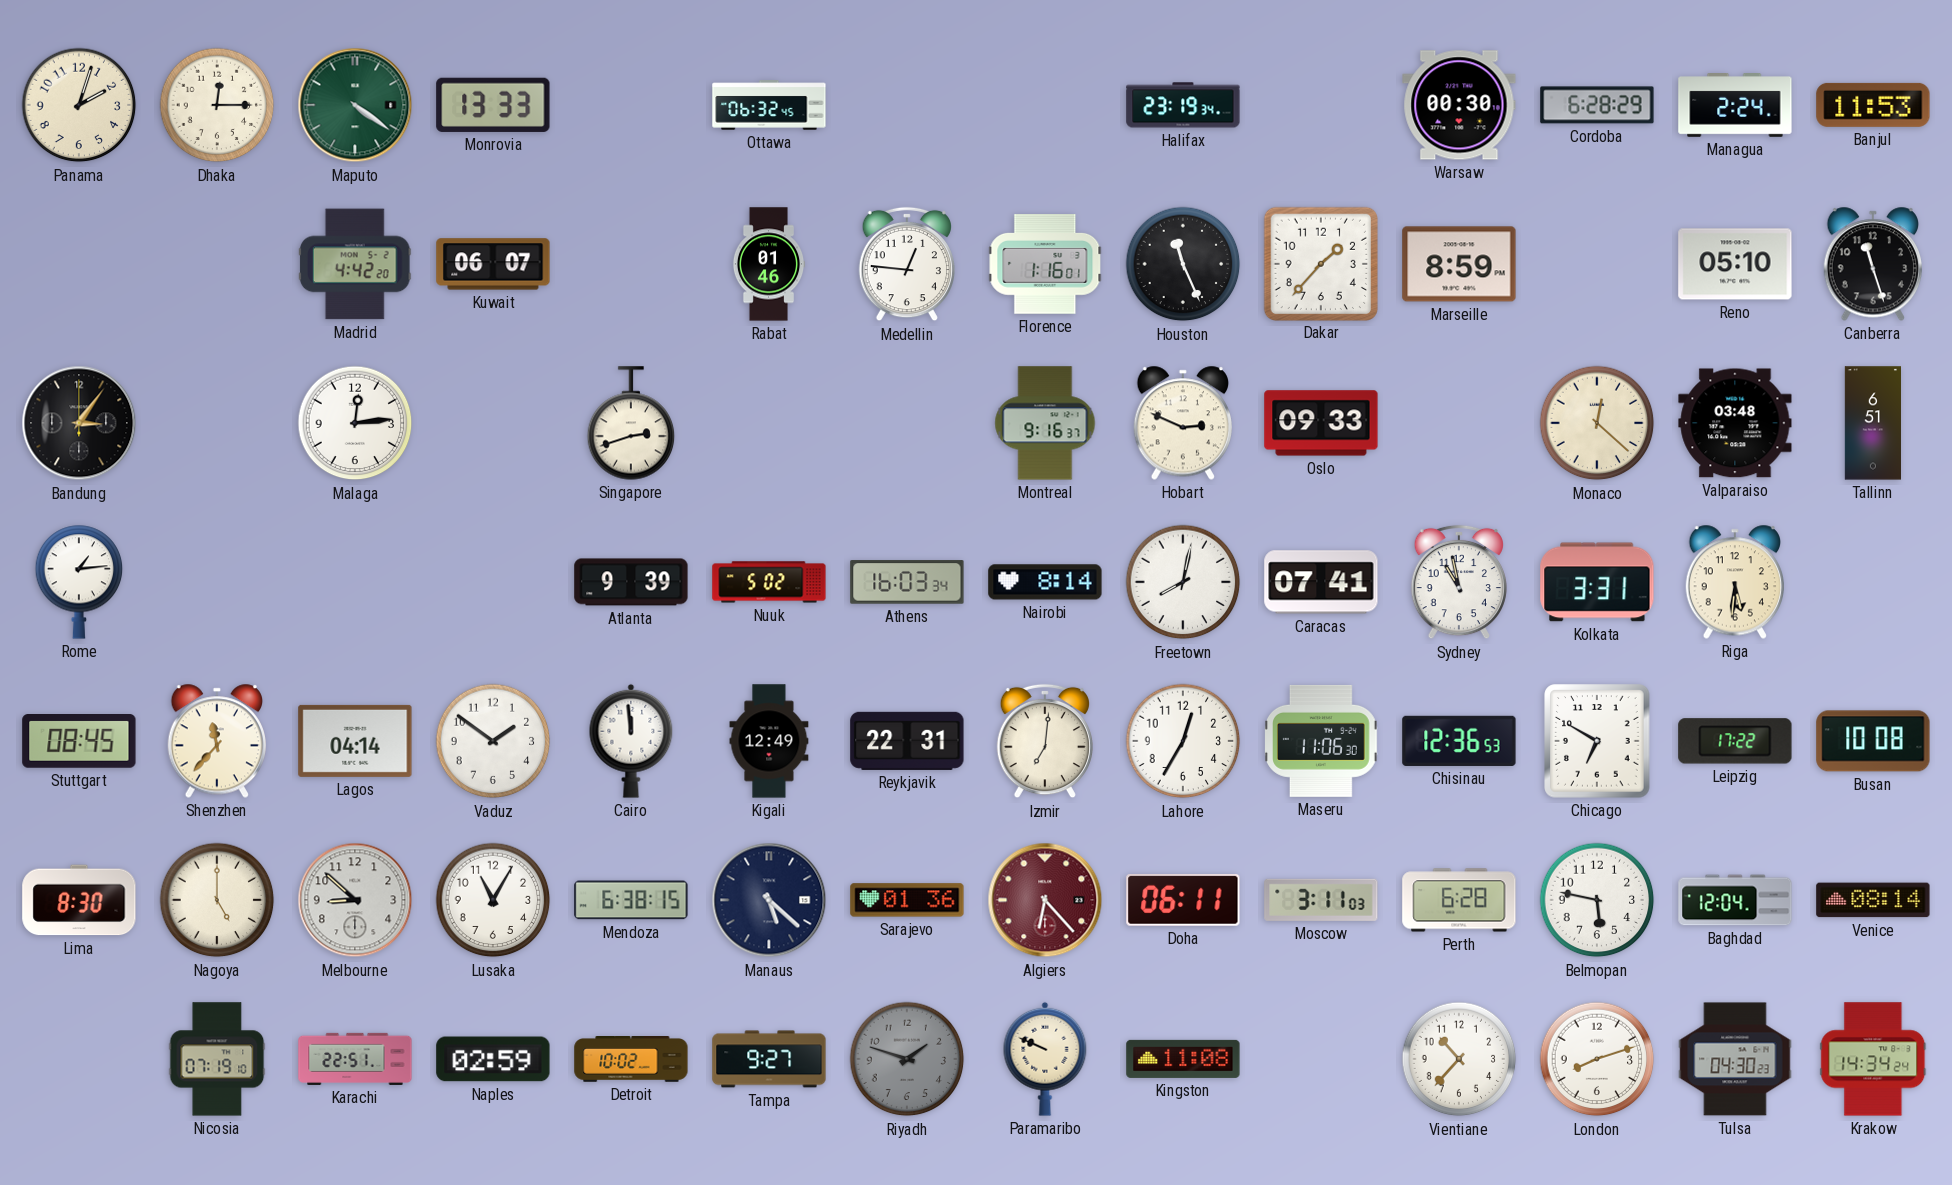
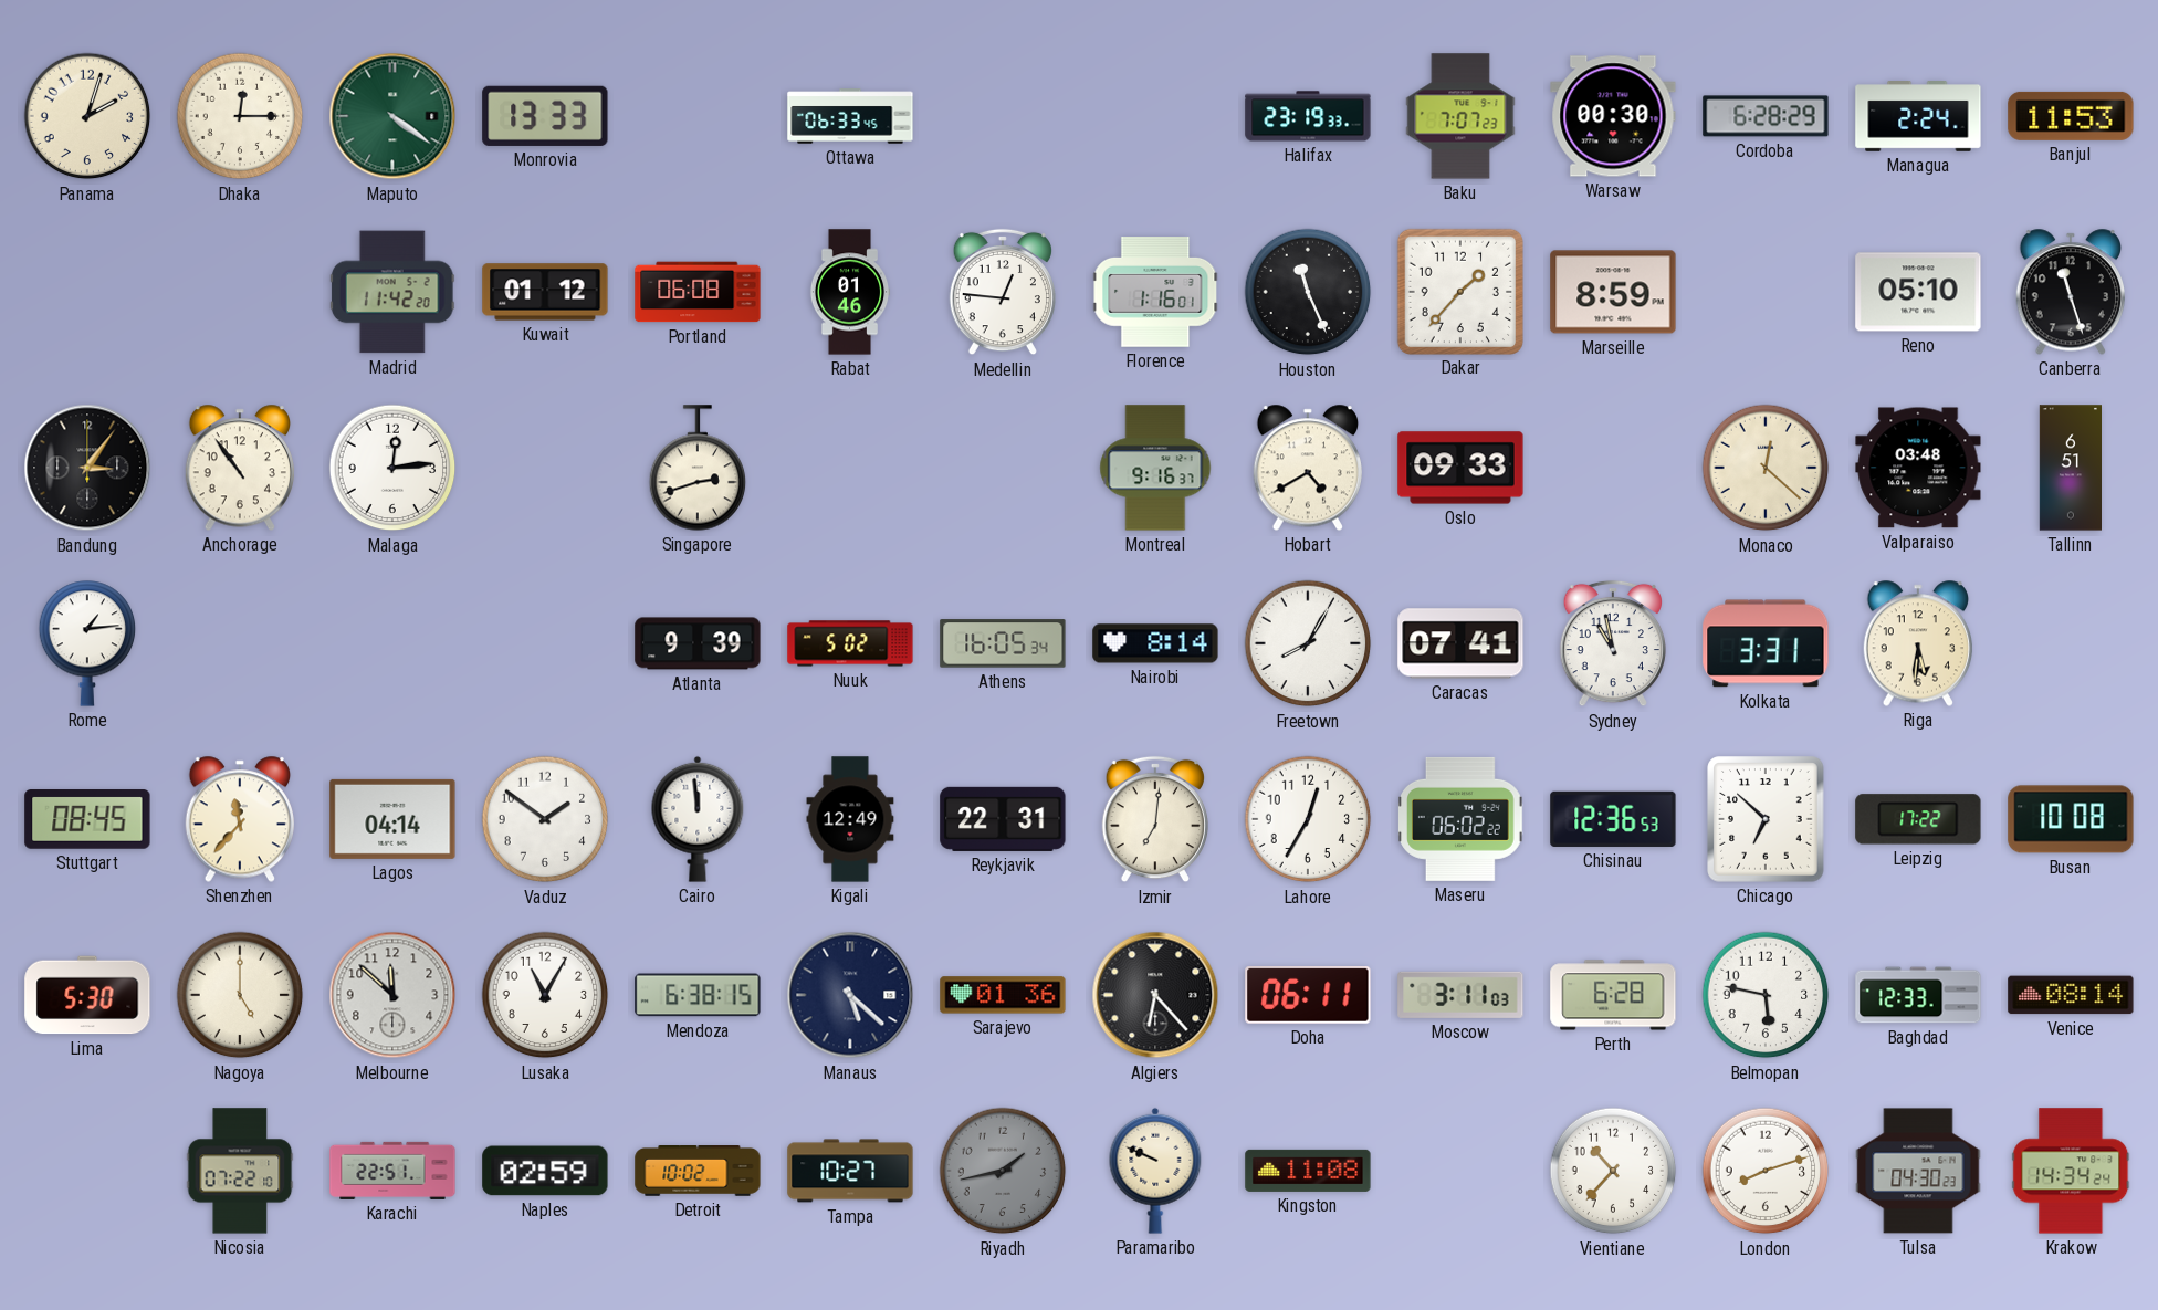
Ottawa: 06:32 -> 06:33
Halifax: 23:19:34 -> 23:19:33
Baku: none -> 7:07
Madrid: 4:42 -> 11:42
Kuwait: 06:07 -> 01:12
Portland: none -> 06:08
Anchorage: none -> 10:54
Hobart: 2:49 -> 4:40
Athens: 16:03 -> 16:05
Freetown: 8:02 -> 8:05
Maseru: 11:06 -> 06:02
Chicago: 6:50 -> 6:52
Lima: 8:30 -> 5:30
Melbourne: 8:52 -> 11:52
Algiers dial: burgundy -> black
Baghdad: 12:04 -> 12:33
Nicosia: 07:19 -> 07:22
Tampa: 9:27 -> 10:27
Riyadh: 1:48 -> 1:43
